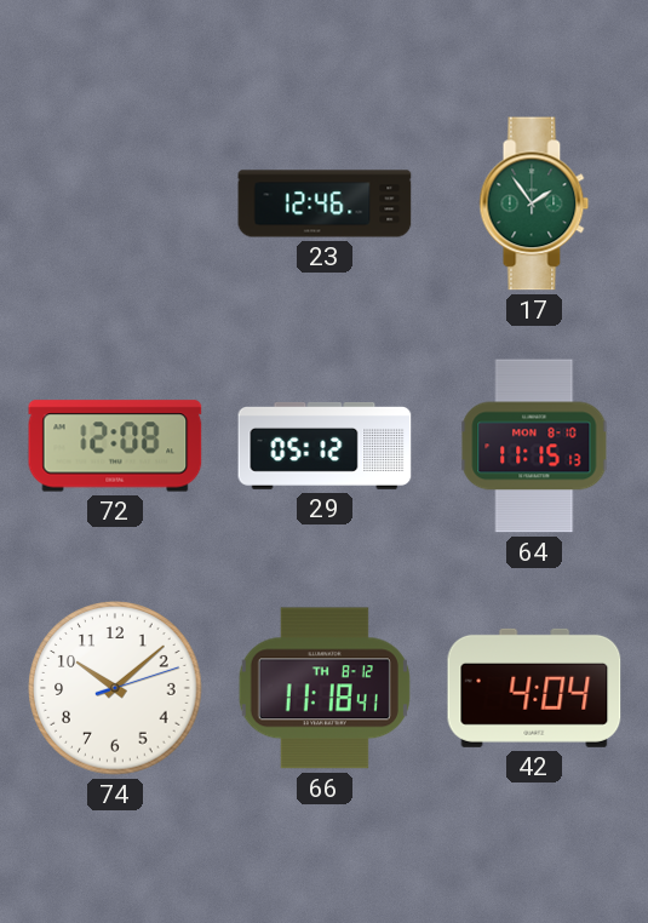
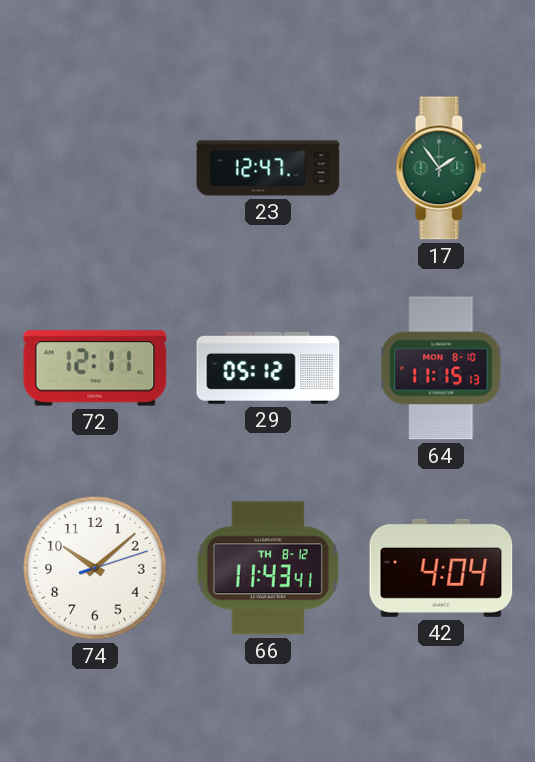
23: 12:46 -> 12:47
72: 12:08 -> 12:11
66: 11:18 -> 11:43
